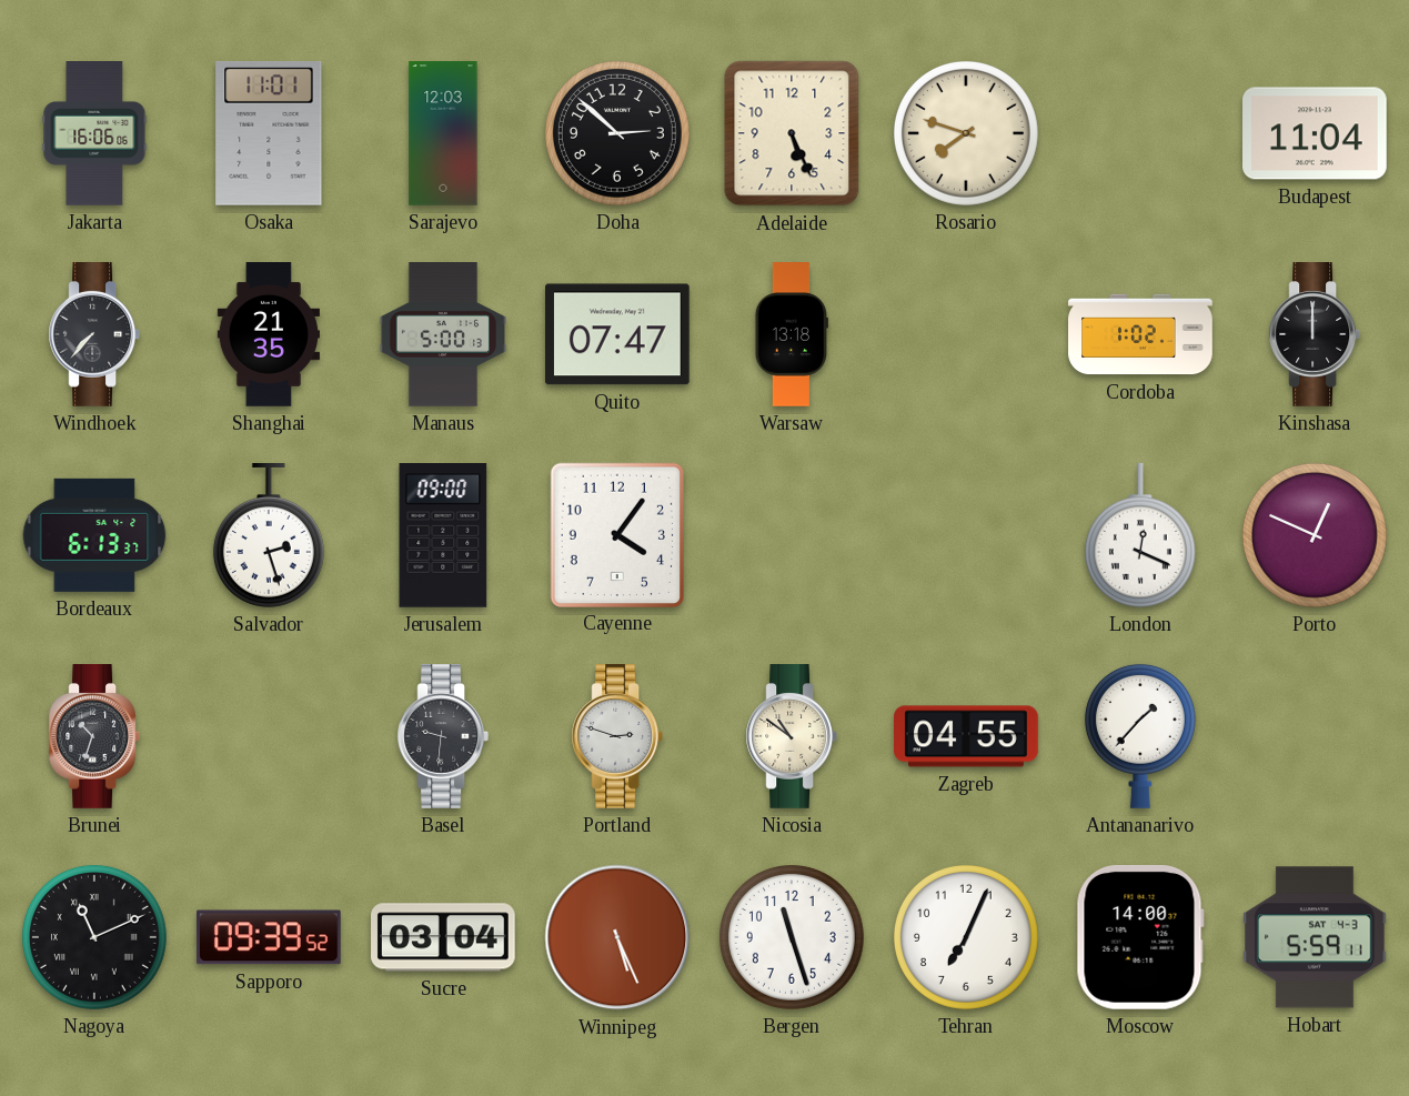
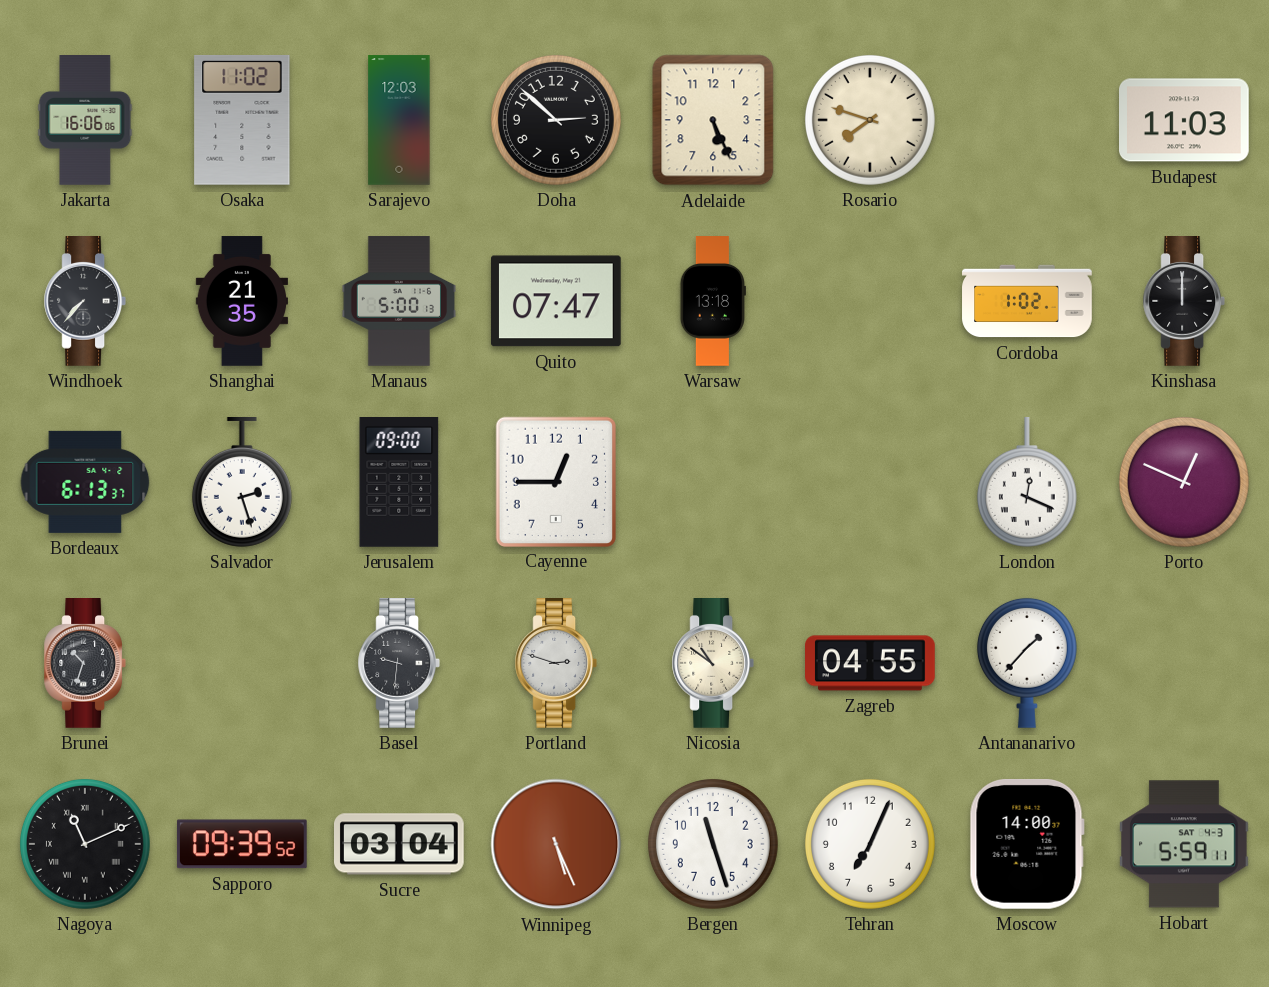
Osaka: 11:01 -> 11:02
Budapest: 11:04 -> 11:03
Cayenne: 4:06 -> 12:45
